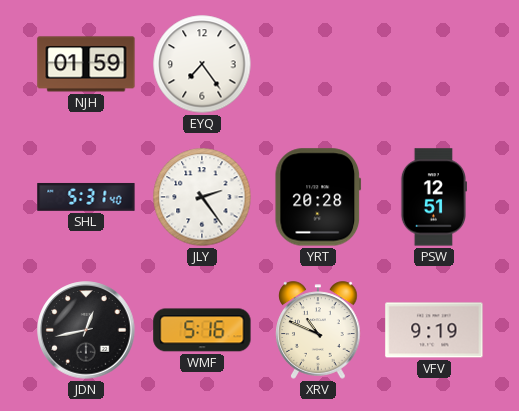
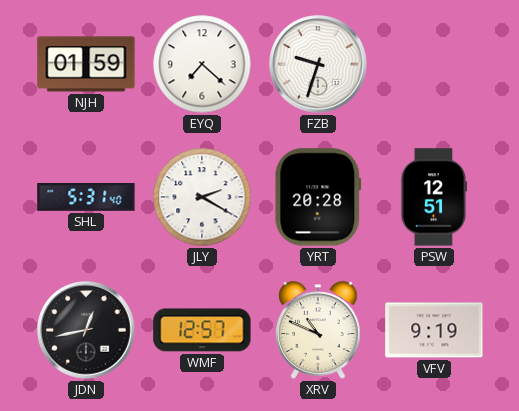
EYQ: 7:24 -> 7:22
FZB: none -> 9:33
JLY: 2:24 -> 2:20
WMF: 5:16 -> 12:57
